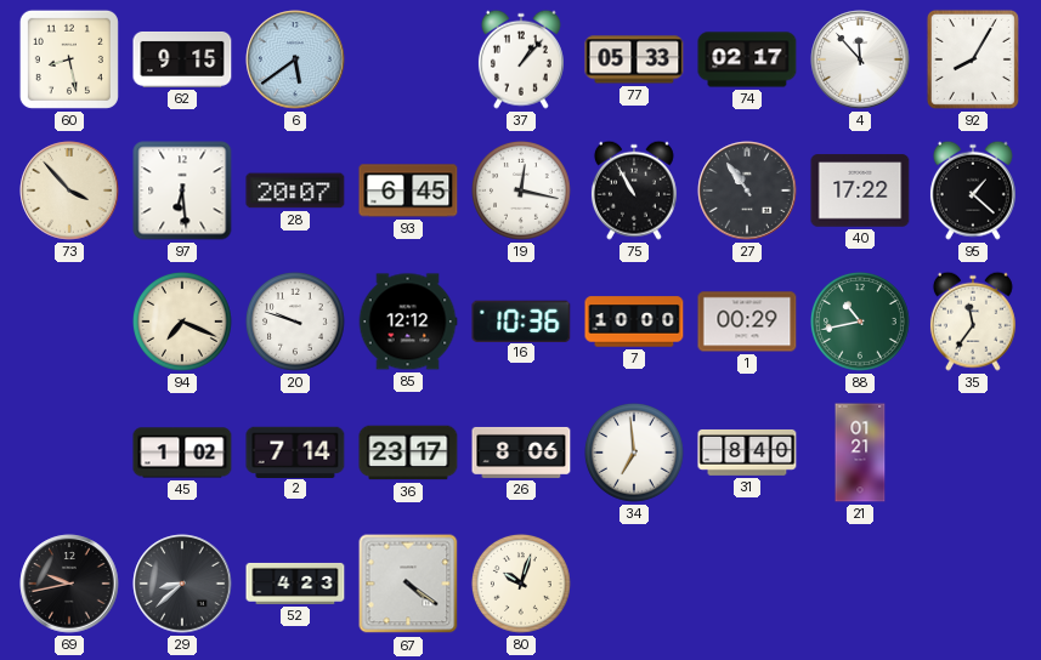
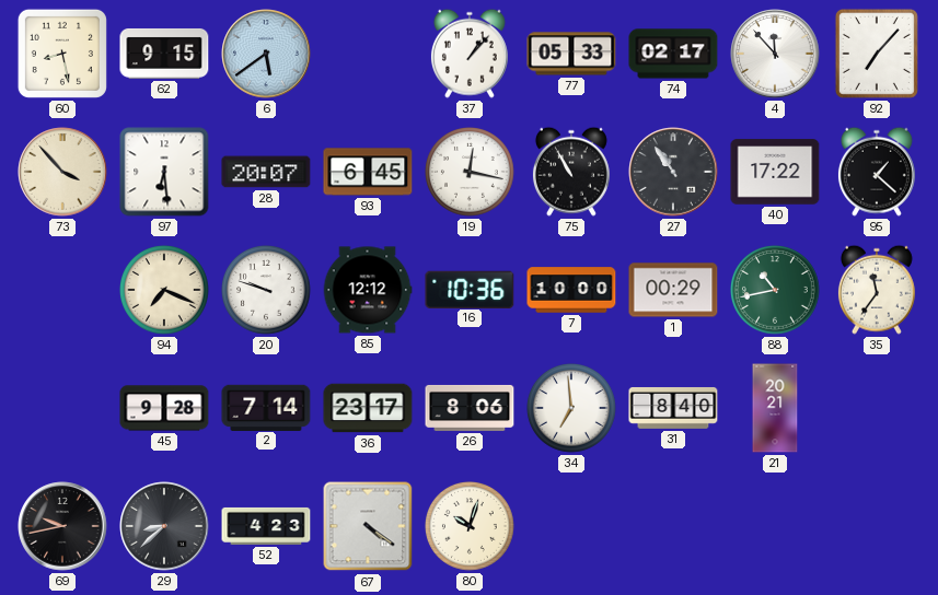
92: 8:05 -> 7:07
45: 1:02 -> 9:28
21: 01:21 -> 20:21
